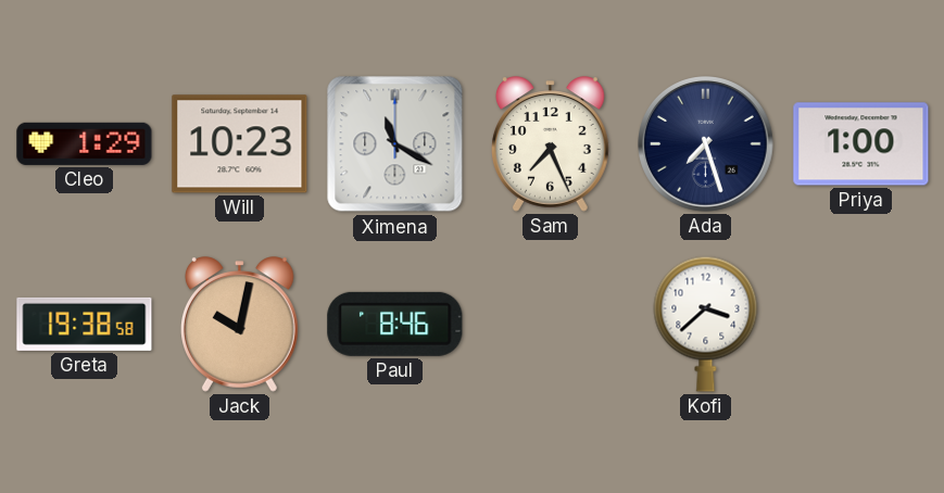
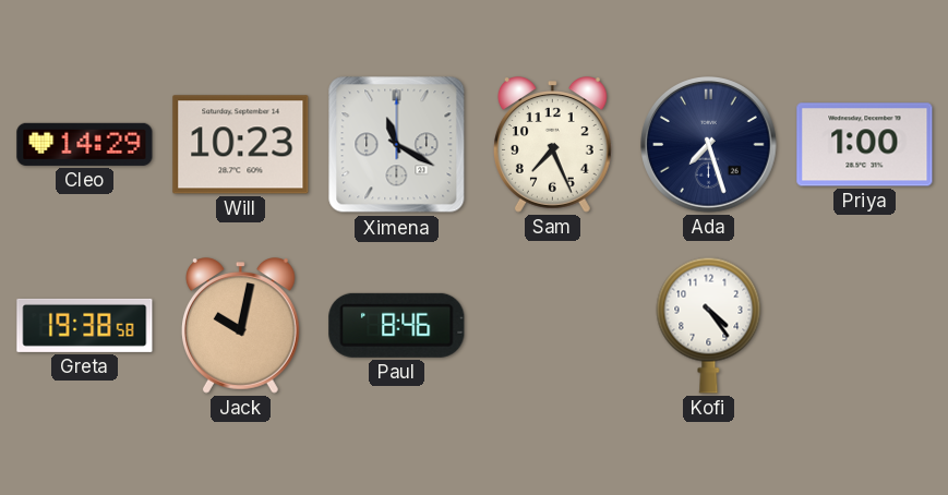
Cleo: 1:29 -> 14:29
Kofi: 3:38 -> 4:24
